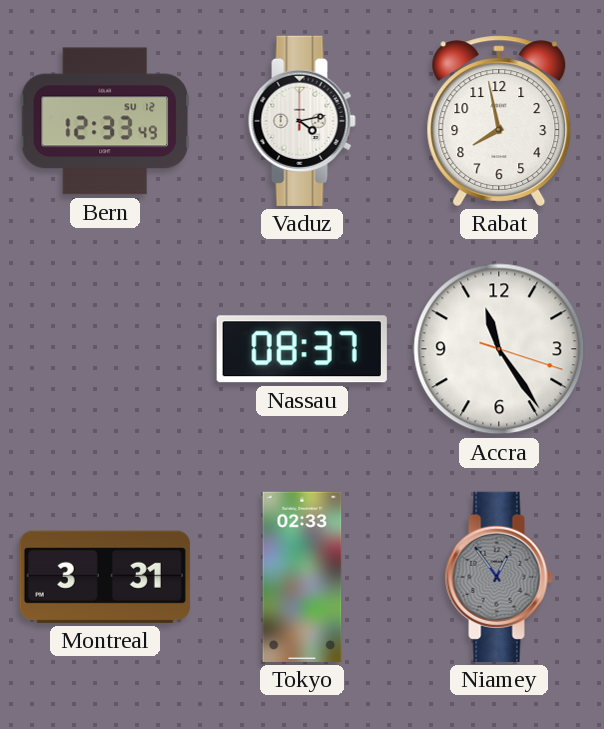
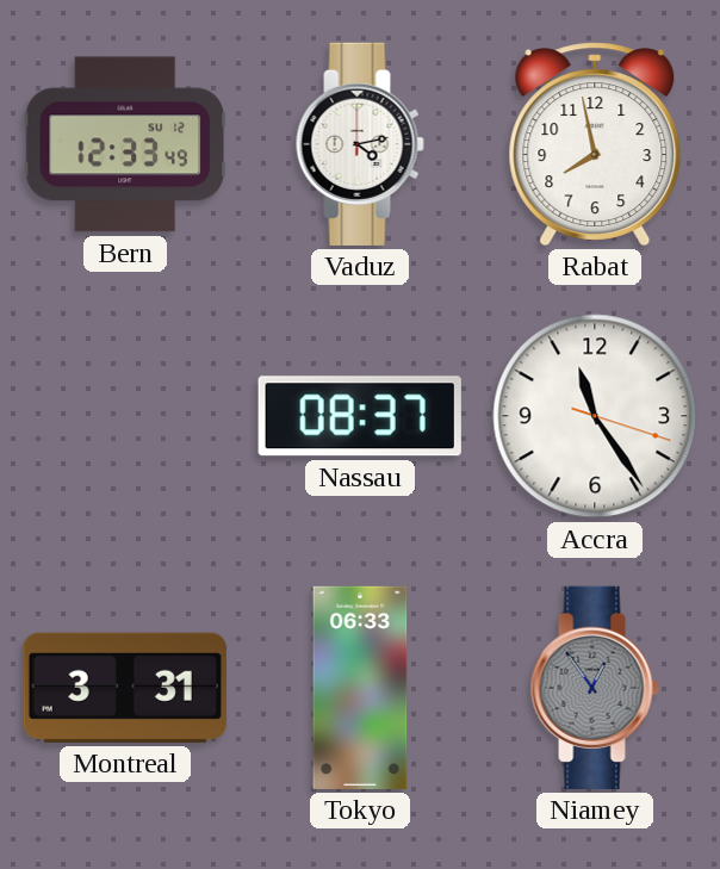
Tokyo: 02:33 -> 06:33
